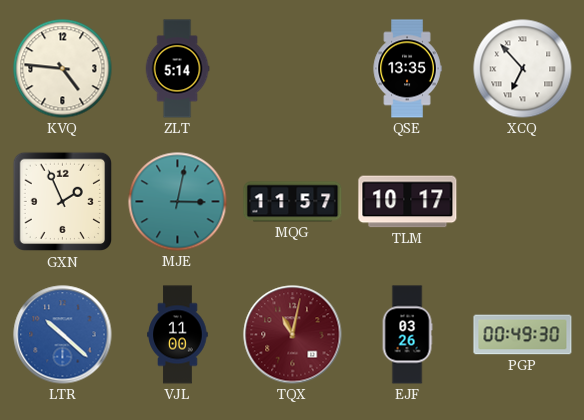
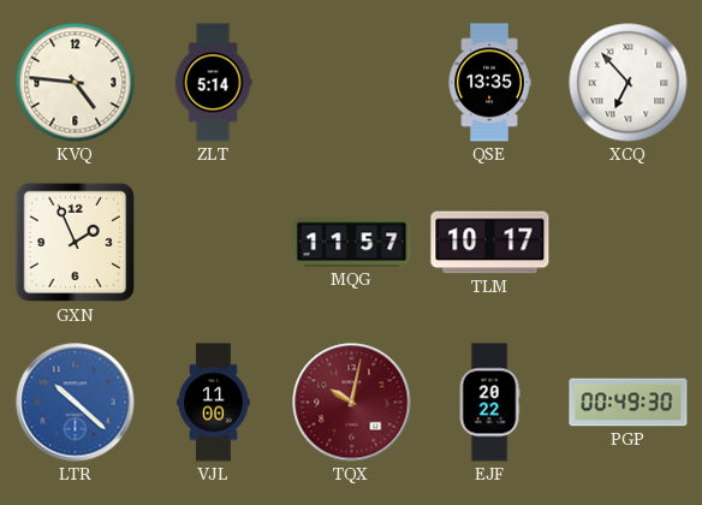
MJE: 3:02 -> none
TQX: 11:02 -> 10:02
EJF: 03:26 -> 20:22
